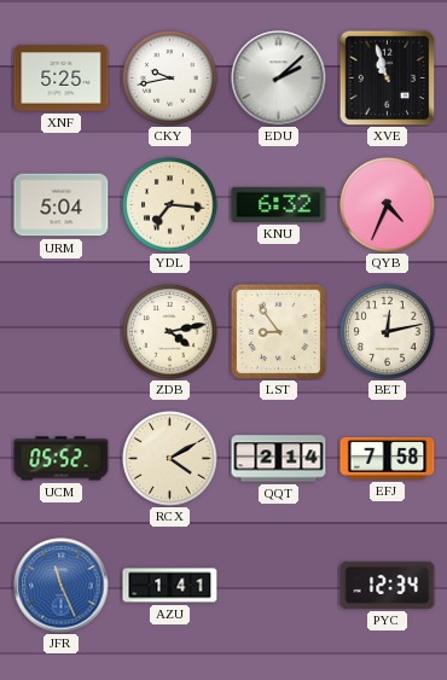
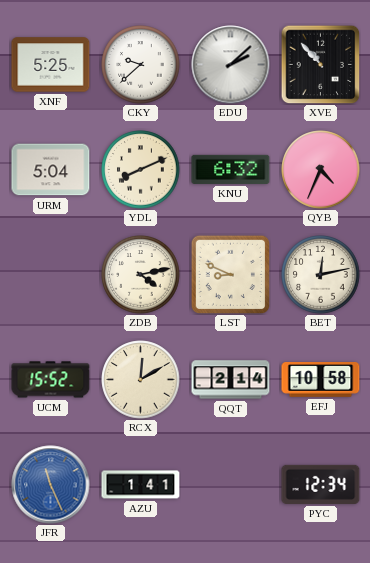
CKY: 9:43 -> 9:38
XVE: 10:57 -> 10:53
YDL: 7:16 -> 8:11
LST: 8:54 -> 8:49
UCM: 05:52 -> 15:52
RCX: 4:10 -> 12:10
EFJ: 7:58 -> 10:58
